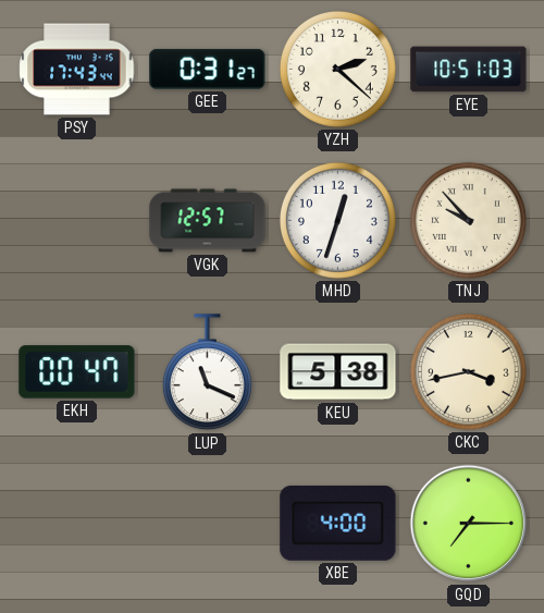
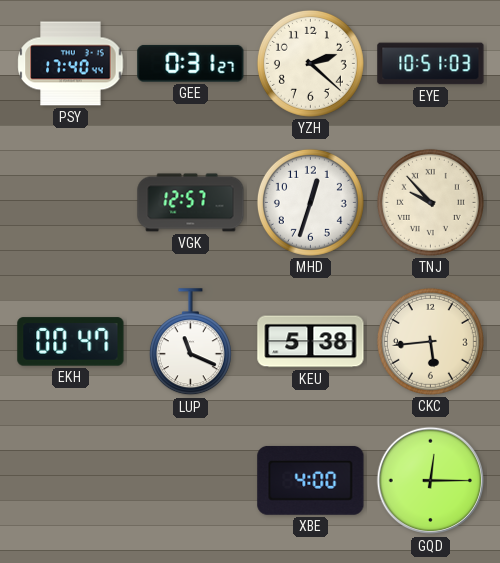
PSY: 17:43 -> 17:40
CKC: 3:43 -> 5:44
GQD: 7:15 -> 12:15
